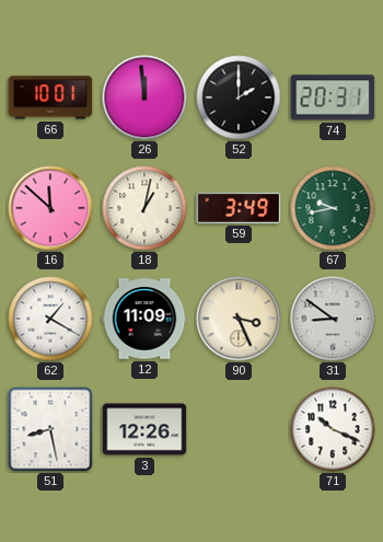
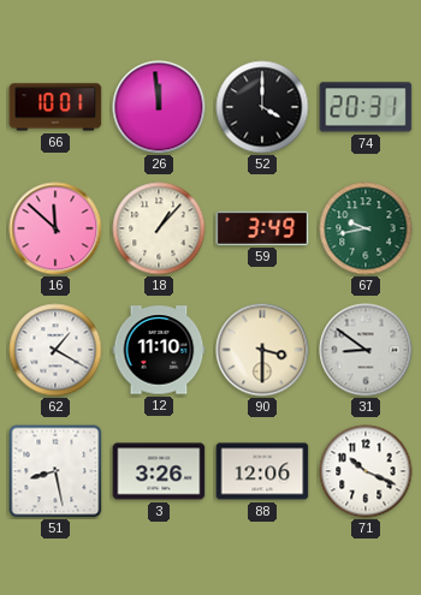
52: 2:00 -> 4:00
18: 1:02 -> 1:07
12: 11:09 -> 11:10
90: 3:26 -> 3:30
3: 12:26 -> 3:26
88: none -> 12:06
